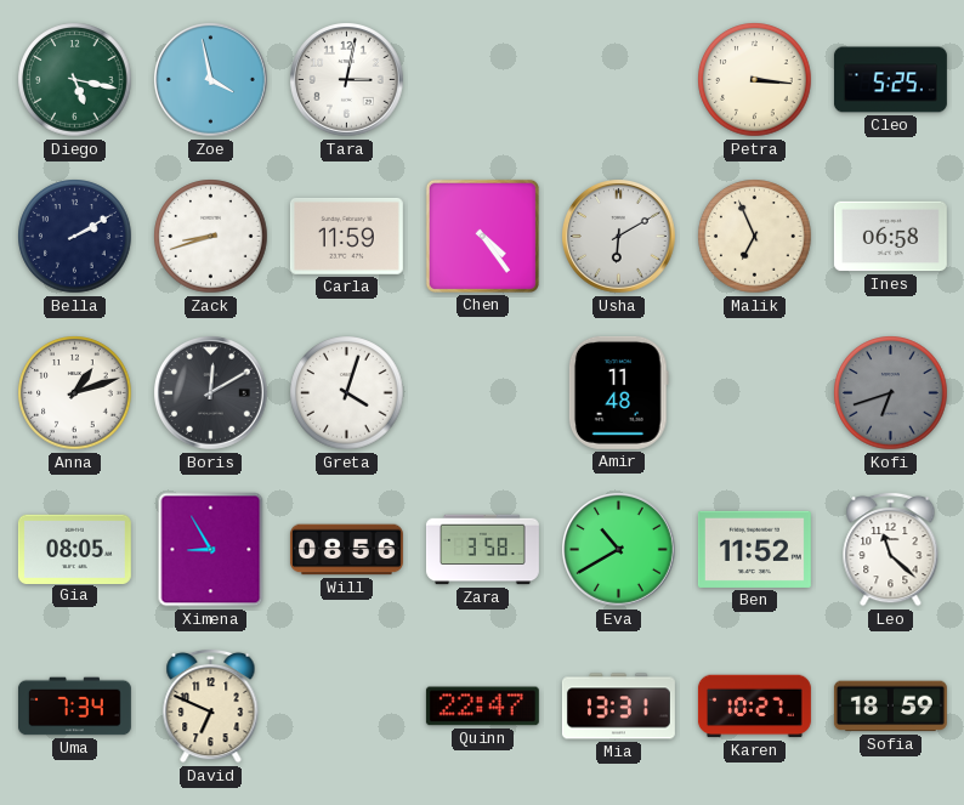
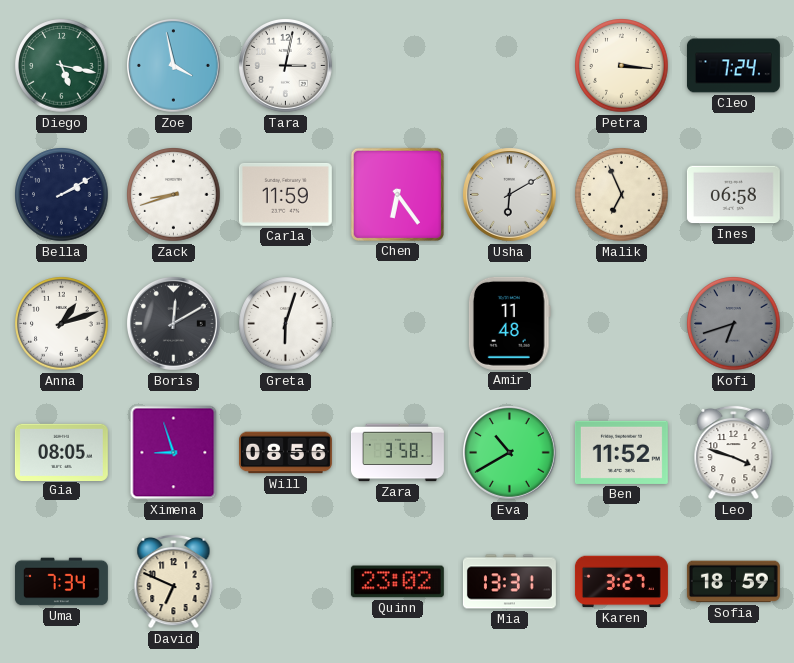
Cleo: 5:25 -> 7:24
Chen: 4:24 -> 6:24
Greta: 4:03 -> 6:03
Ximena: 8:55 -> 8:57
Leo: 11:22 -> 3:48
Quinn: 22:47 -> 23:02
Karen: 10:27 -> 3:27
